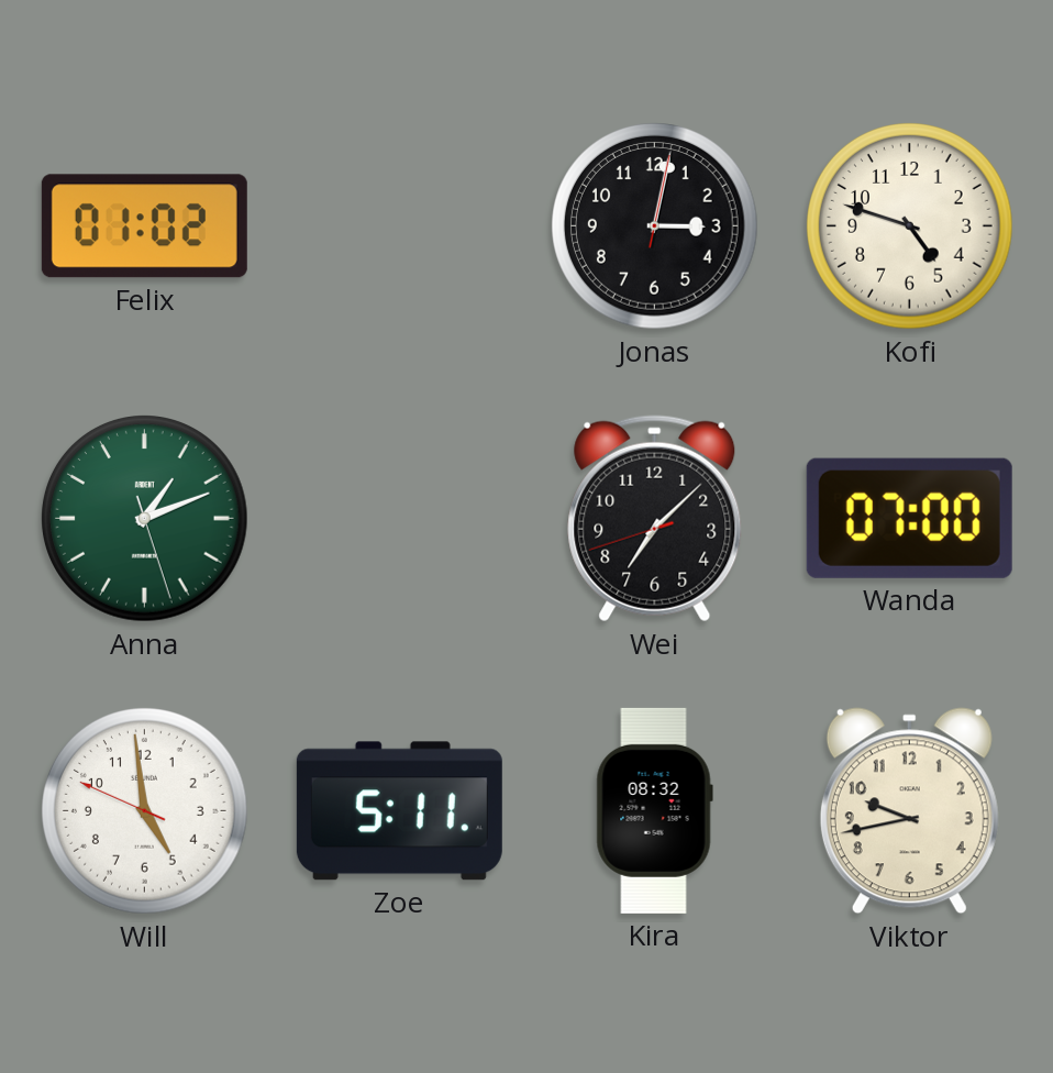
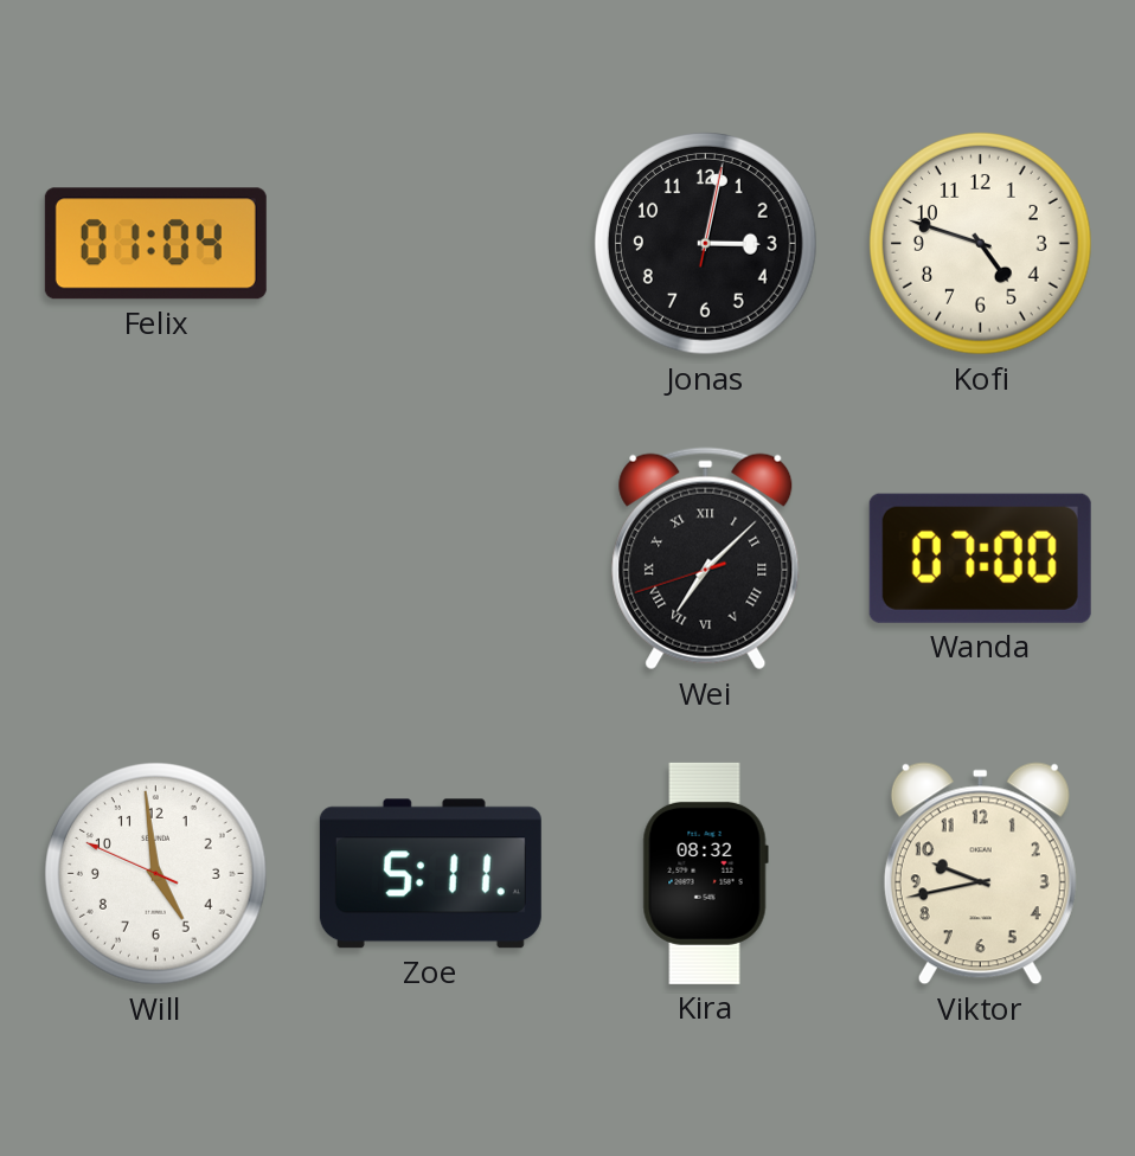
Felix: 01:02 -> 01:04
Anna: 1:11 -> none
Wei numerals: Arabic -> Roman
